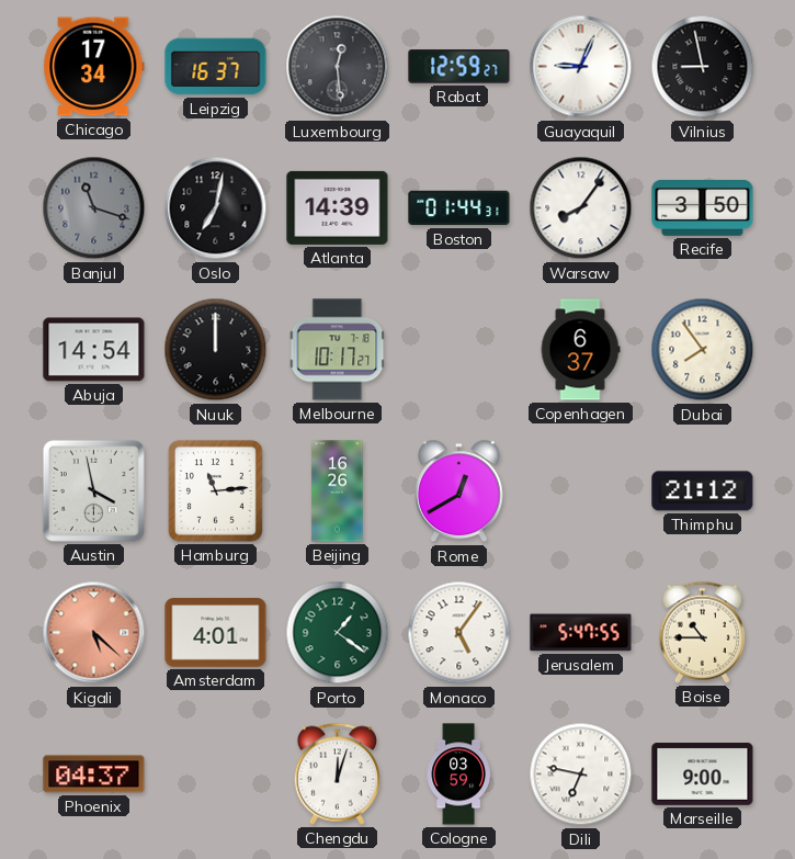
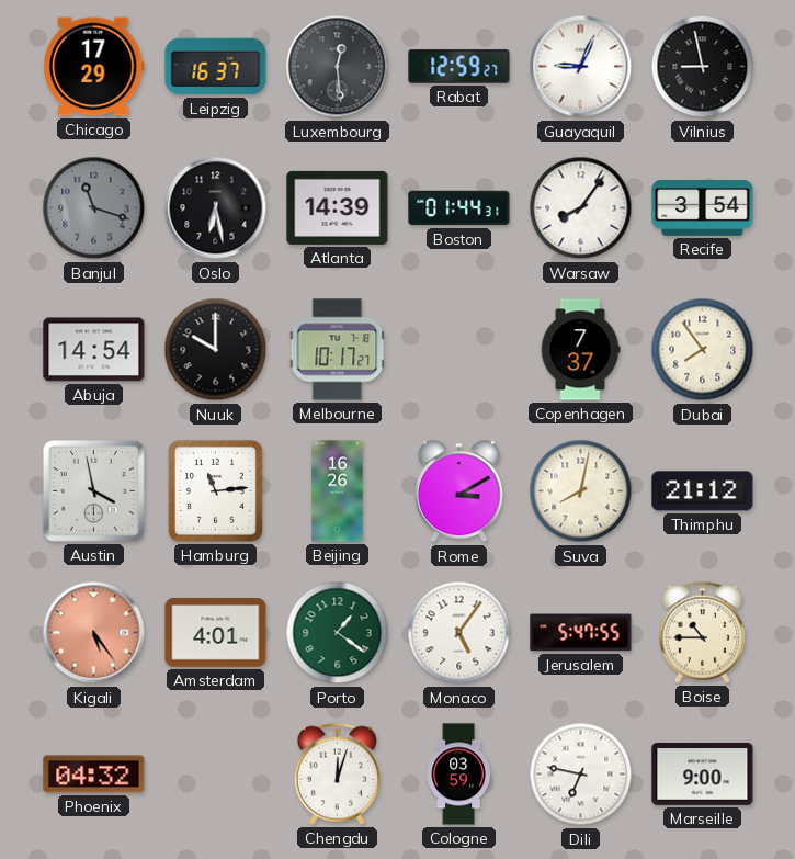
Chicago: 17:34 -> 17:29
Oslo: 7:02 -> 6:28
Recife: 3:50 -> 3:54
Nuuk: 12:00 -> 10:00
Copenhagen: 6:37 -> 7:37
Rome: 12:40 -> 3:10
Suva: none -> 8:02
Kigali: 5:22 -> 5:24
Phoenix: 04:37 -> 04:32
